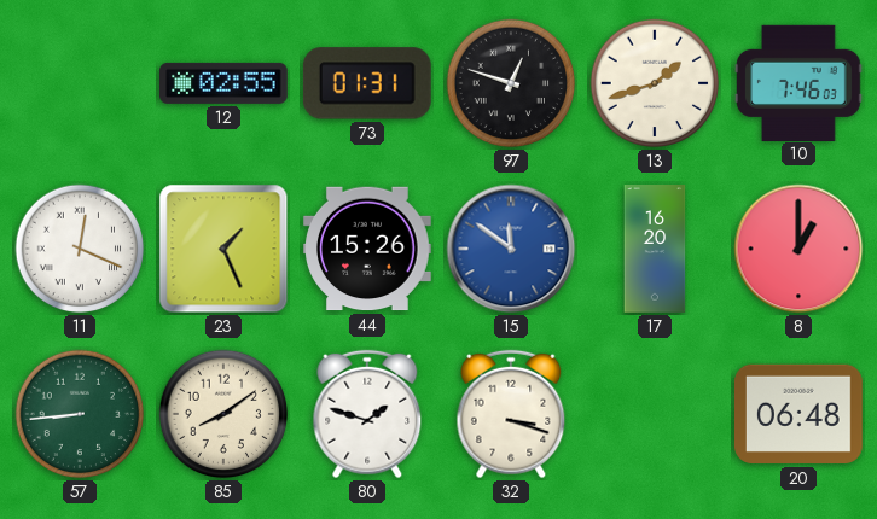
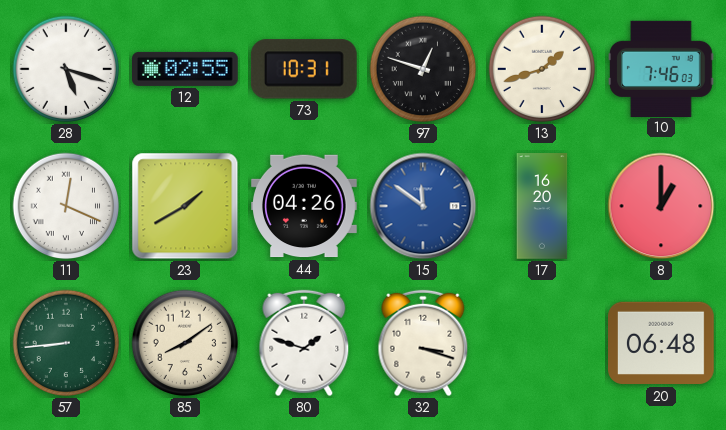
28: none -> 5:18
73: 01:31 -> 10:31
23: 1:26 -> 1:40
44: 15:26 -> 04:26
